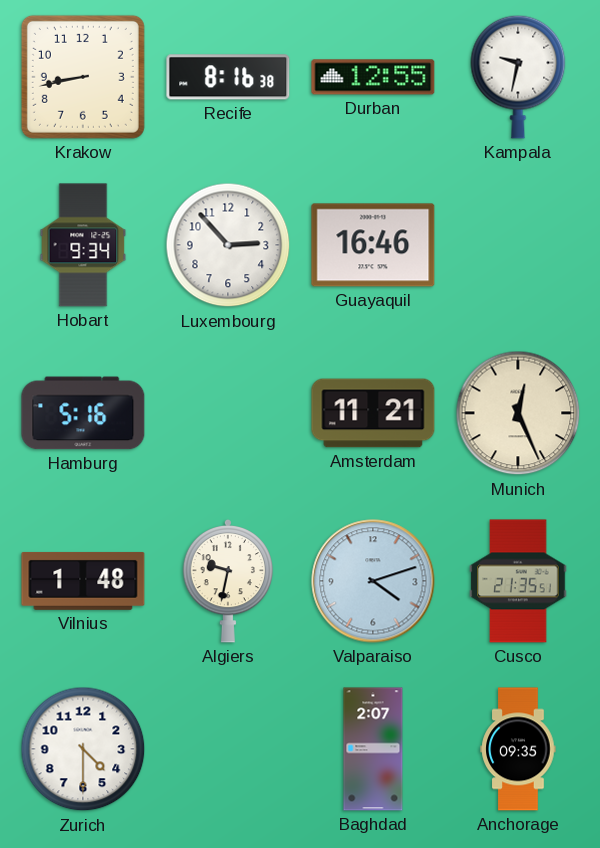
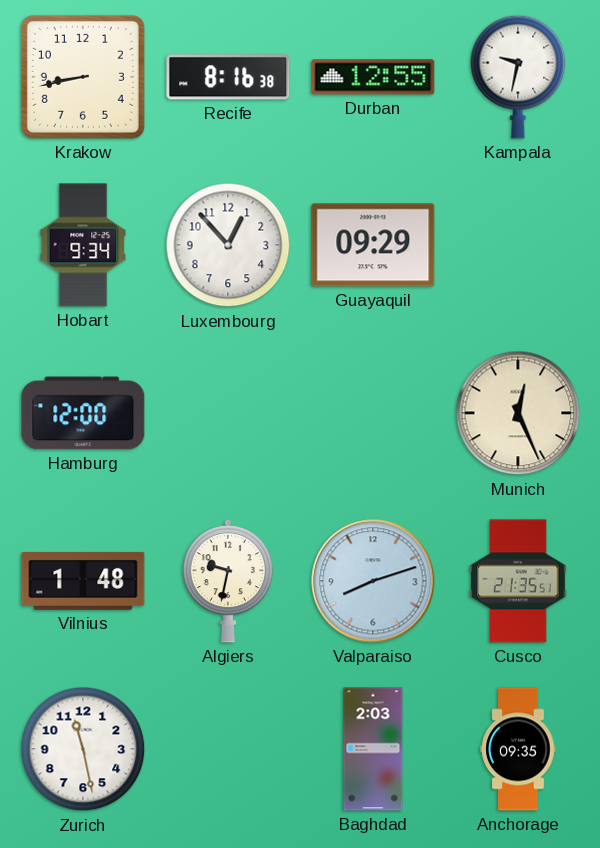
Luxembourg: 2:53 -> 12:53
Guayaquil: 16:46 -> 09:29
Hamburg: 5:16 -> 12:00
Amsterdam: 11:21 -> none
Valparaiso: 4:12 -> 8:12
Zurich: 4:30 -> 11:28
Baghdad: 2:07 -> 2:03
